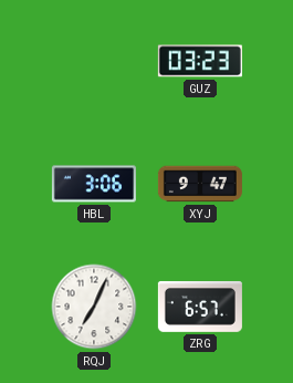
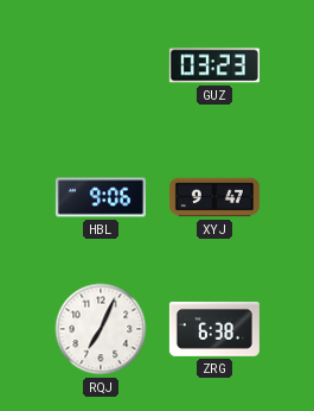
HBL: 3:06 -> 9:06
ZRG: 6:57 -> 6:38
